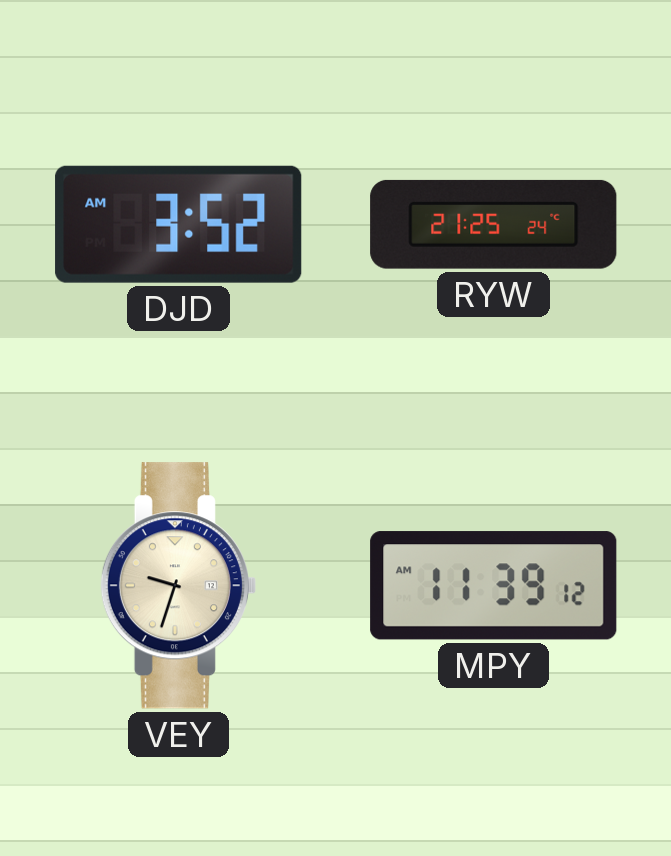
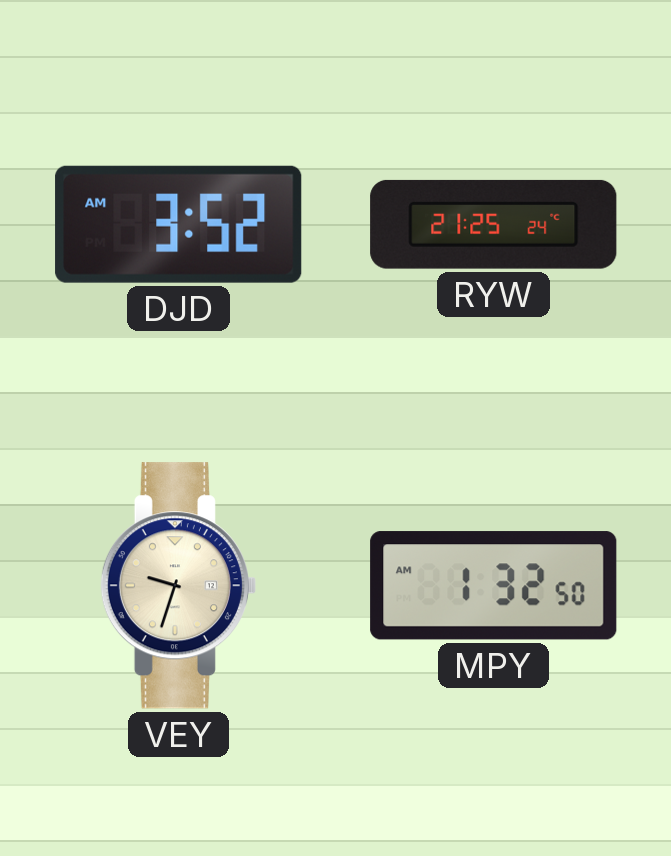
MPY: 11:39 -> 1:32
